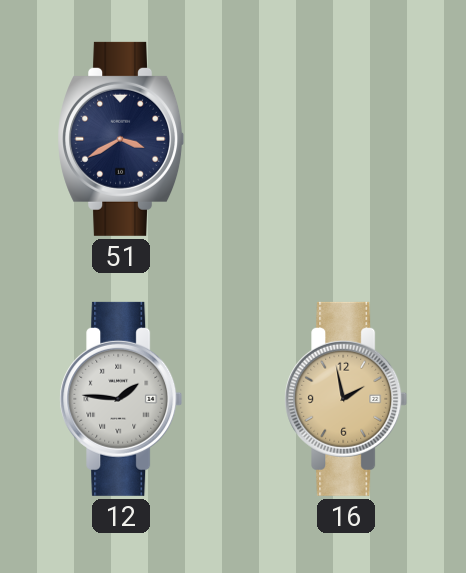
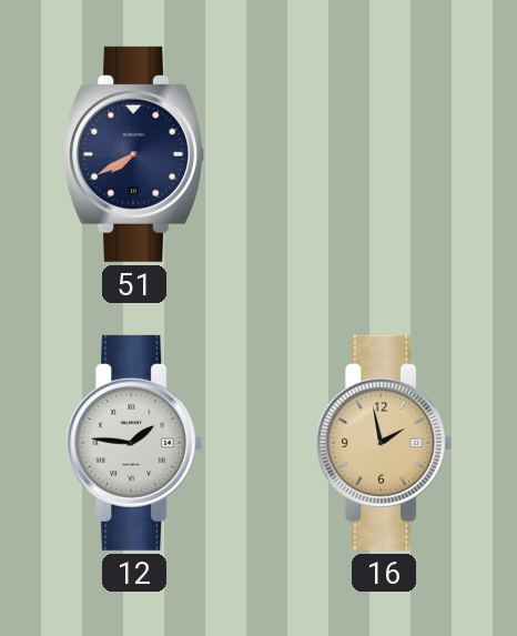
51: 3:40 -> 7:40
